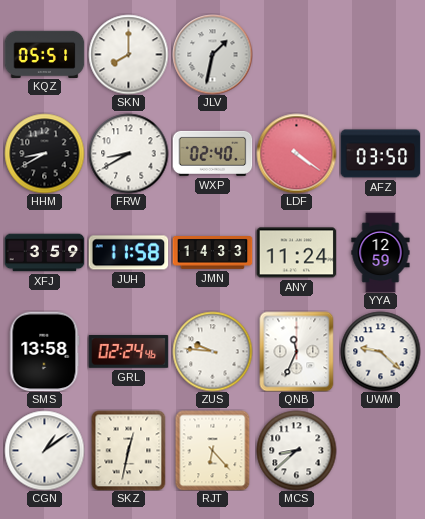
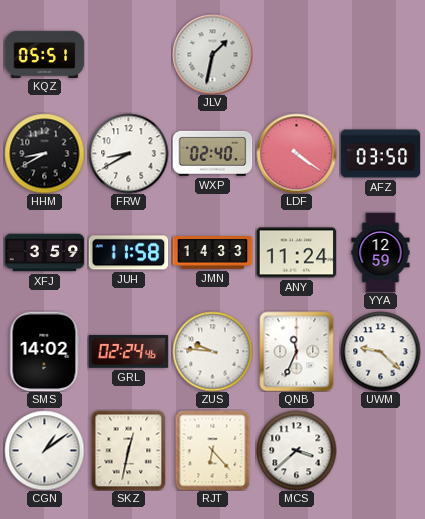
SKN: 8:00 -> none
SMS: 13:58 -> 14:02
MCS: 8:38 -> 3:38
